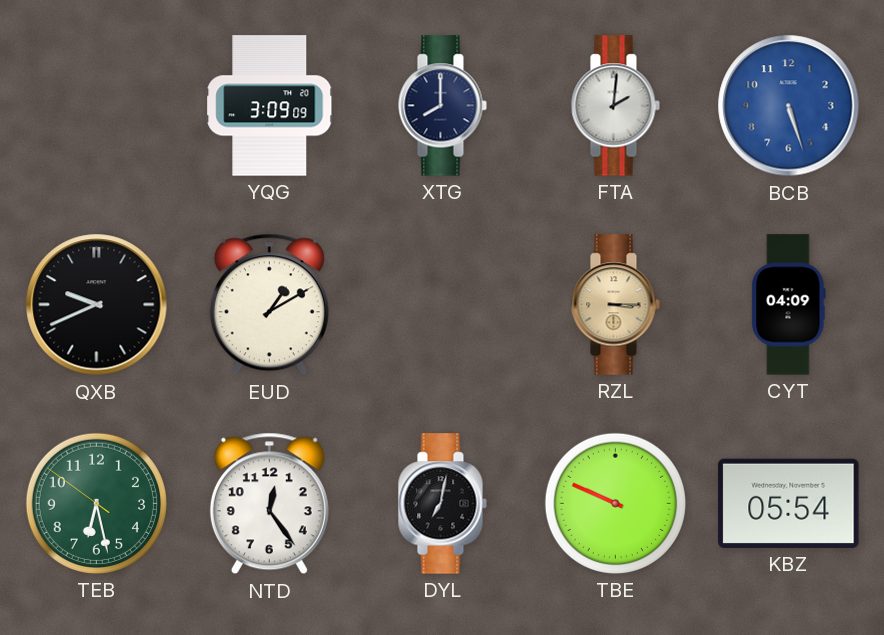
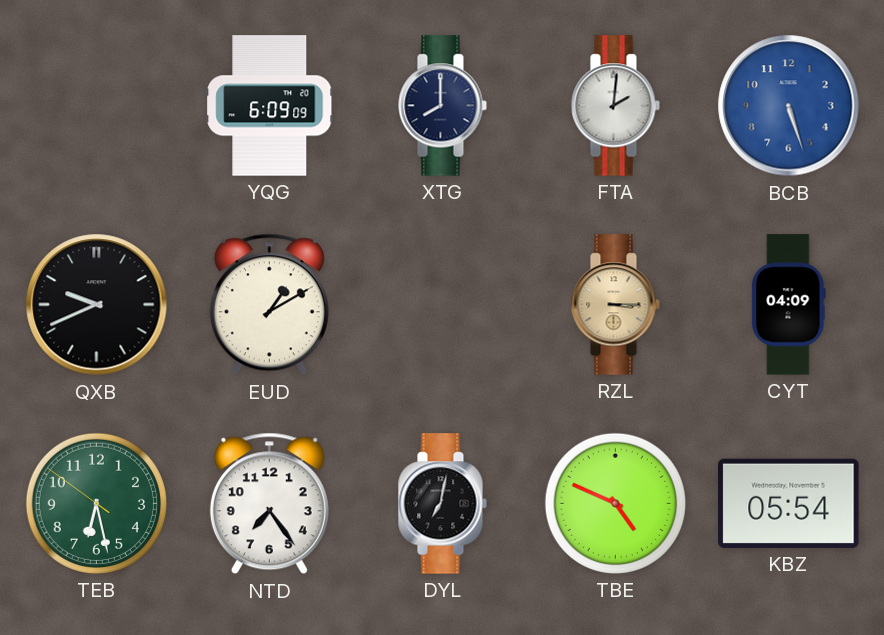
YQG: 3:09 -> 6:09
NTD: 12:24 -> 7:24
TBE: 9:49 -> 4:49
